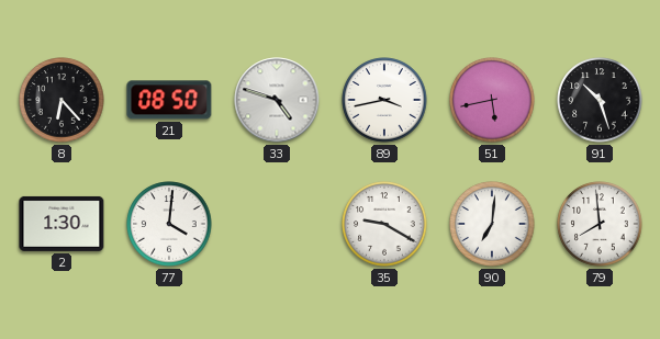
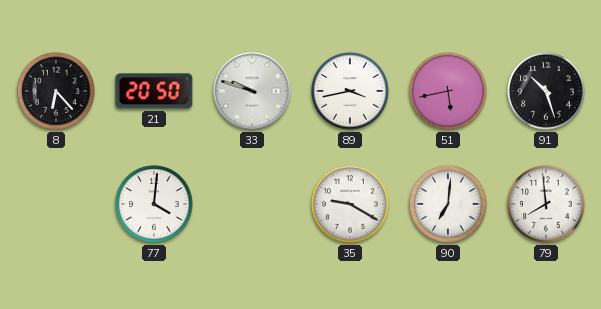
21: 08:50 -> 20:50
33: 4:48 -> 9:48
2: 1:30 -> none
